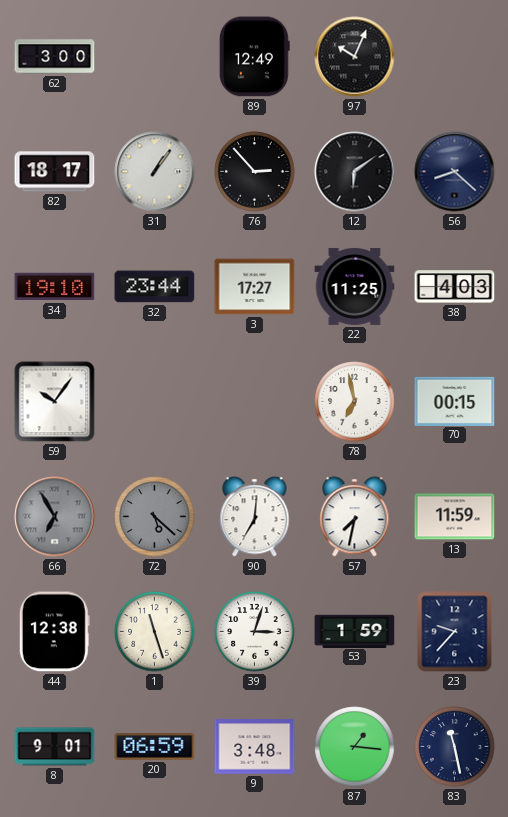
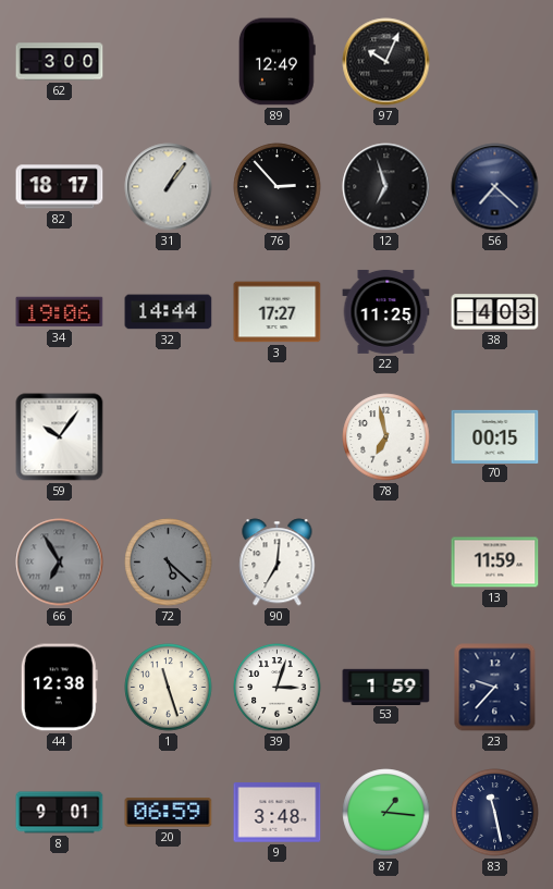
12: 6:09 -> 6:57
56: 8:22 -> 7:22
34: 19:10 -> 19:06
32: 23:44 -> 14:44
57: 7:32 -> none
